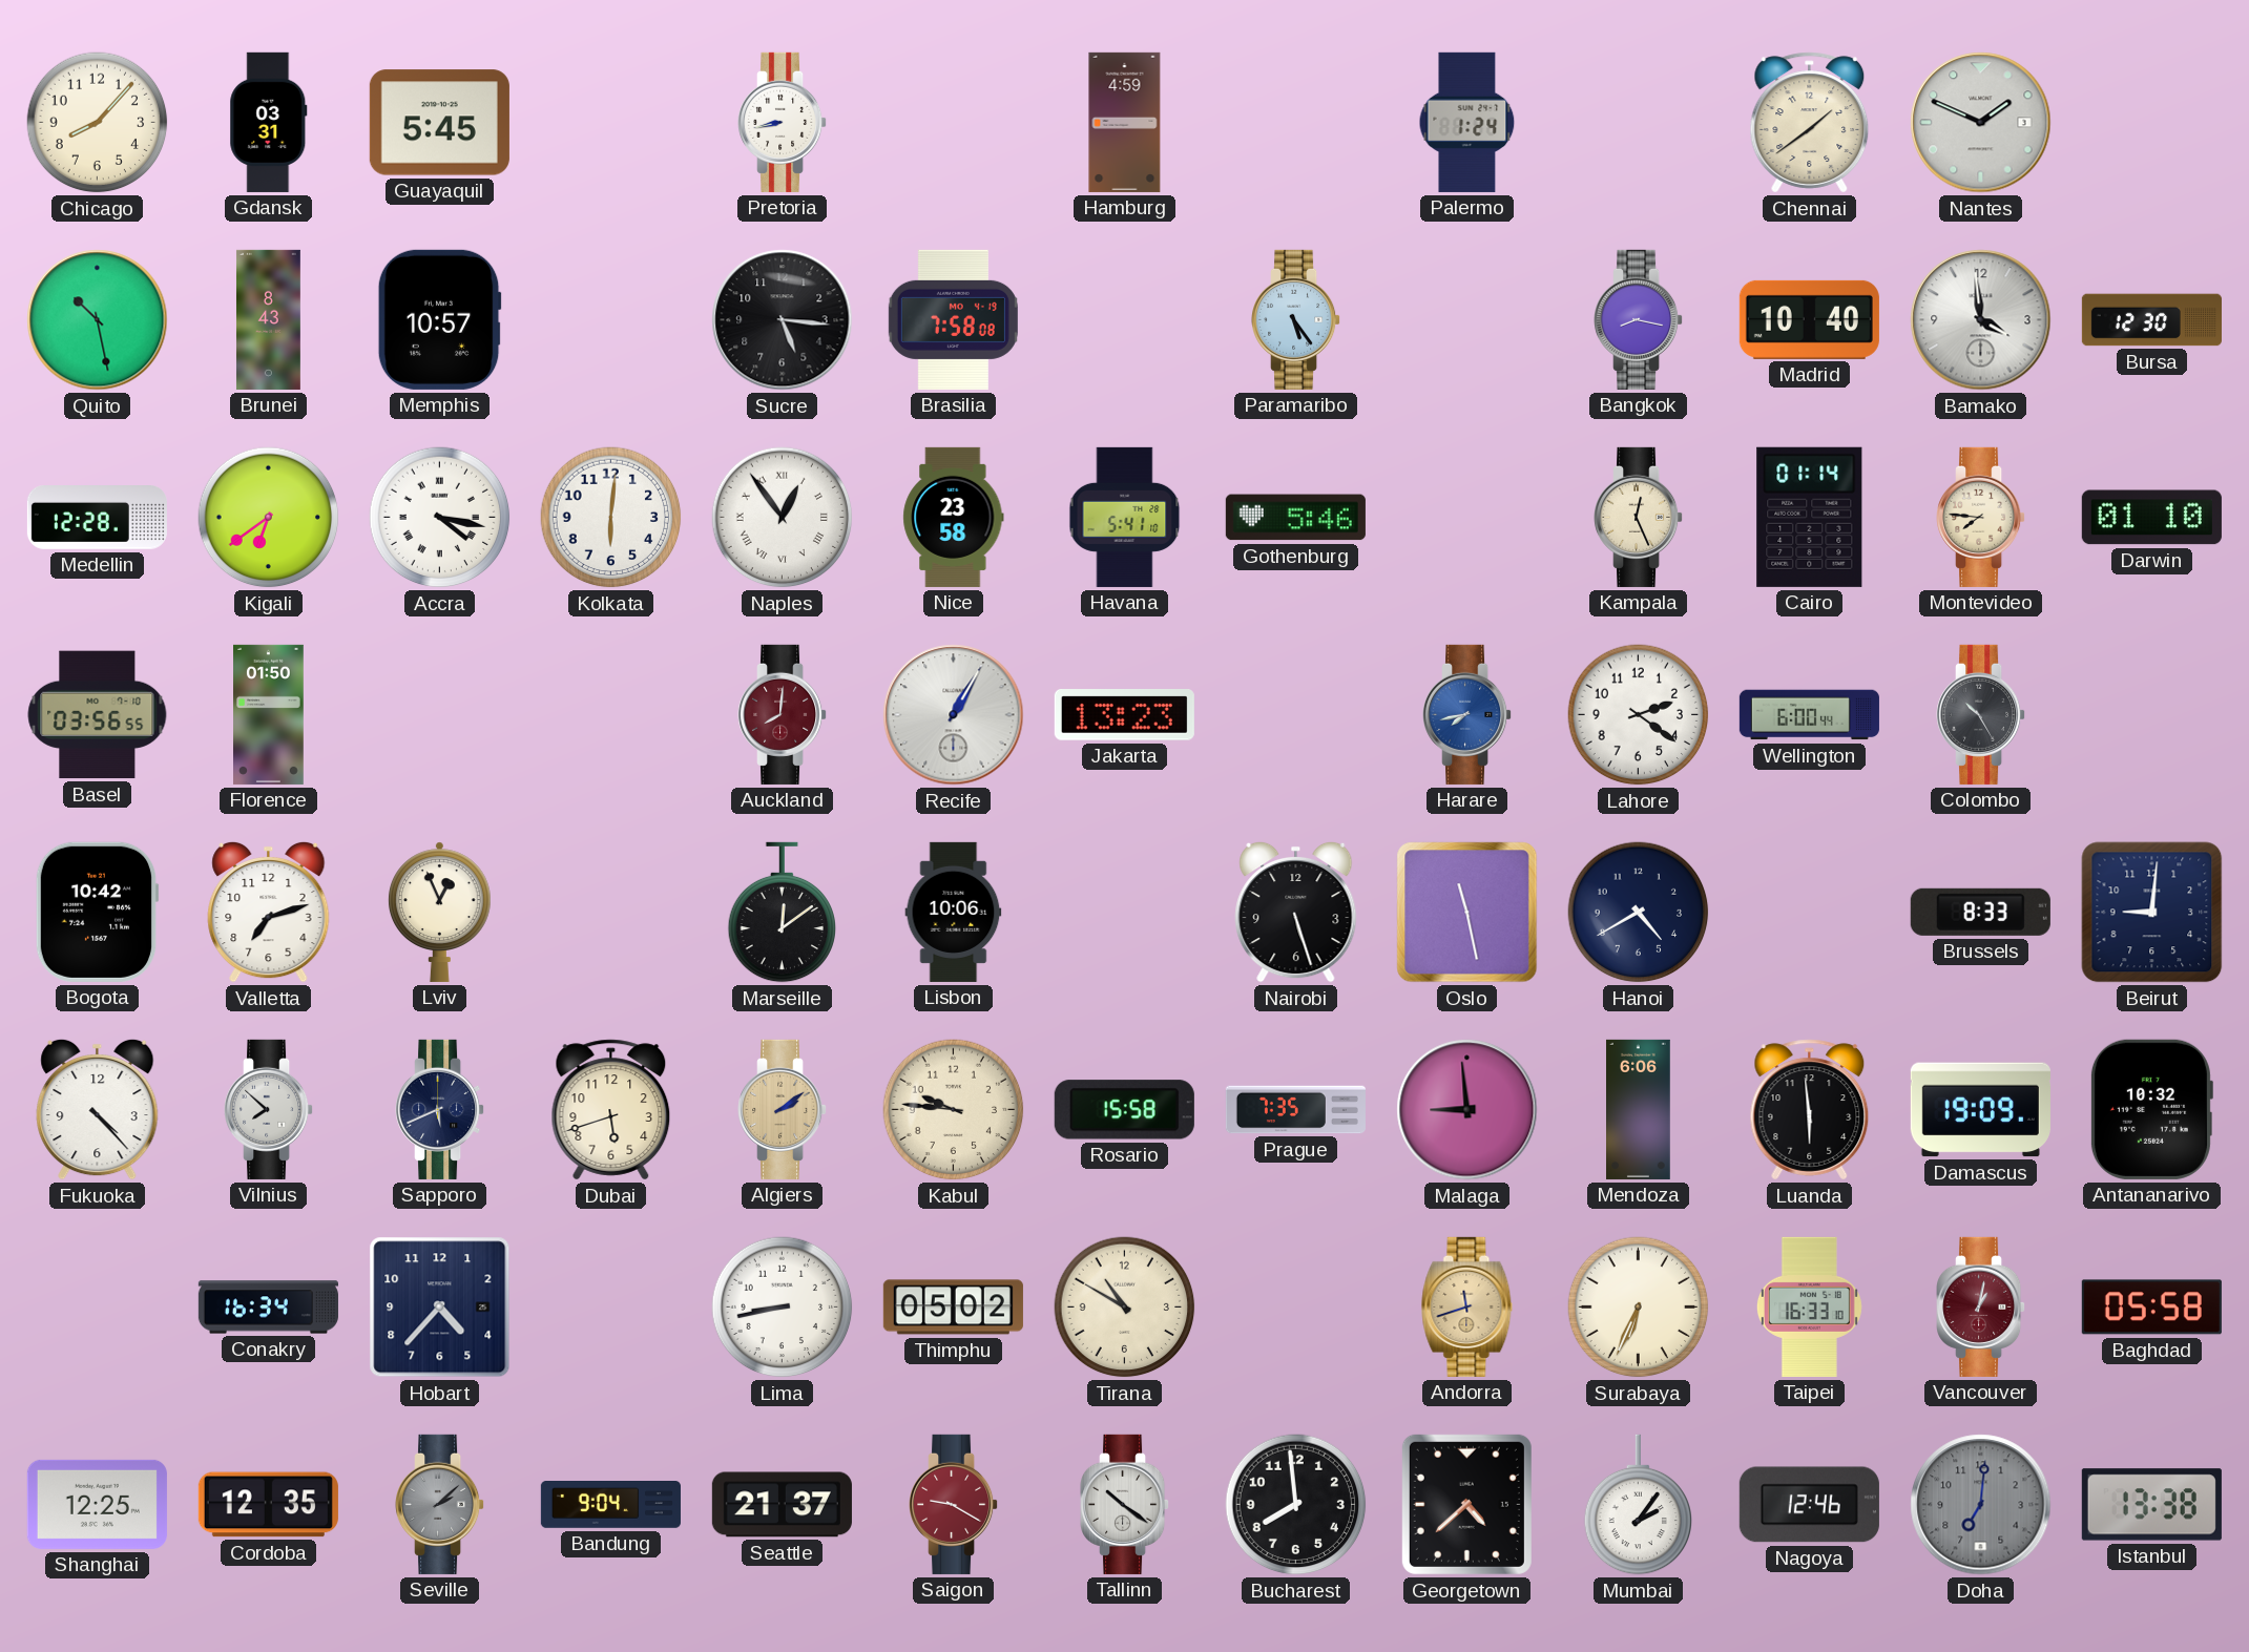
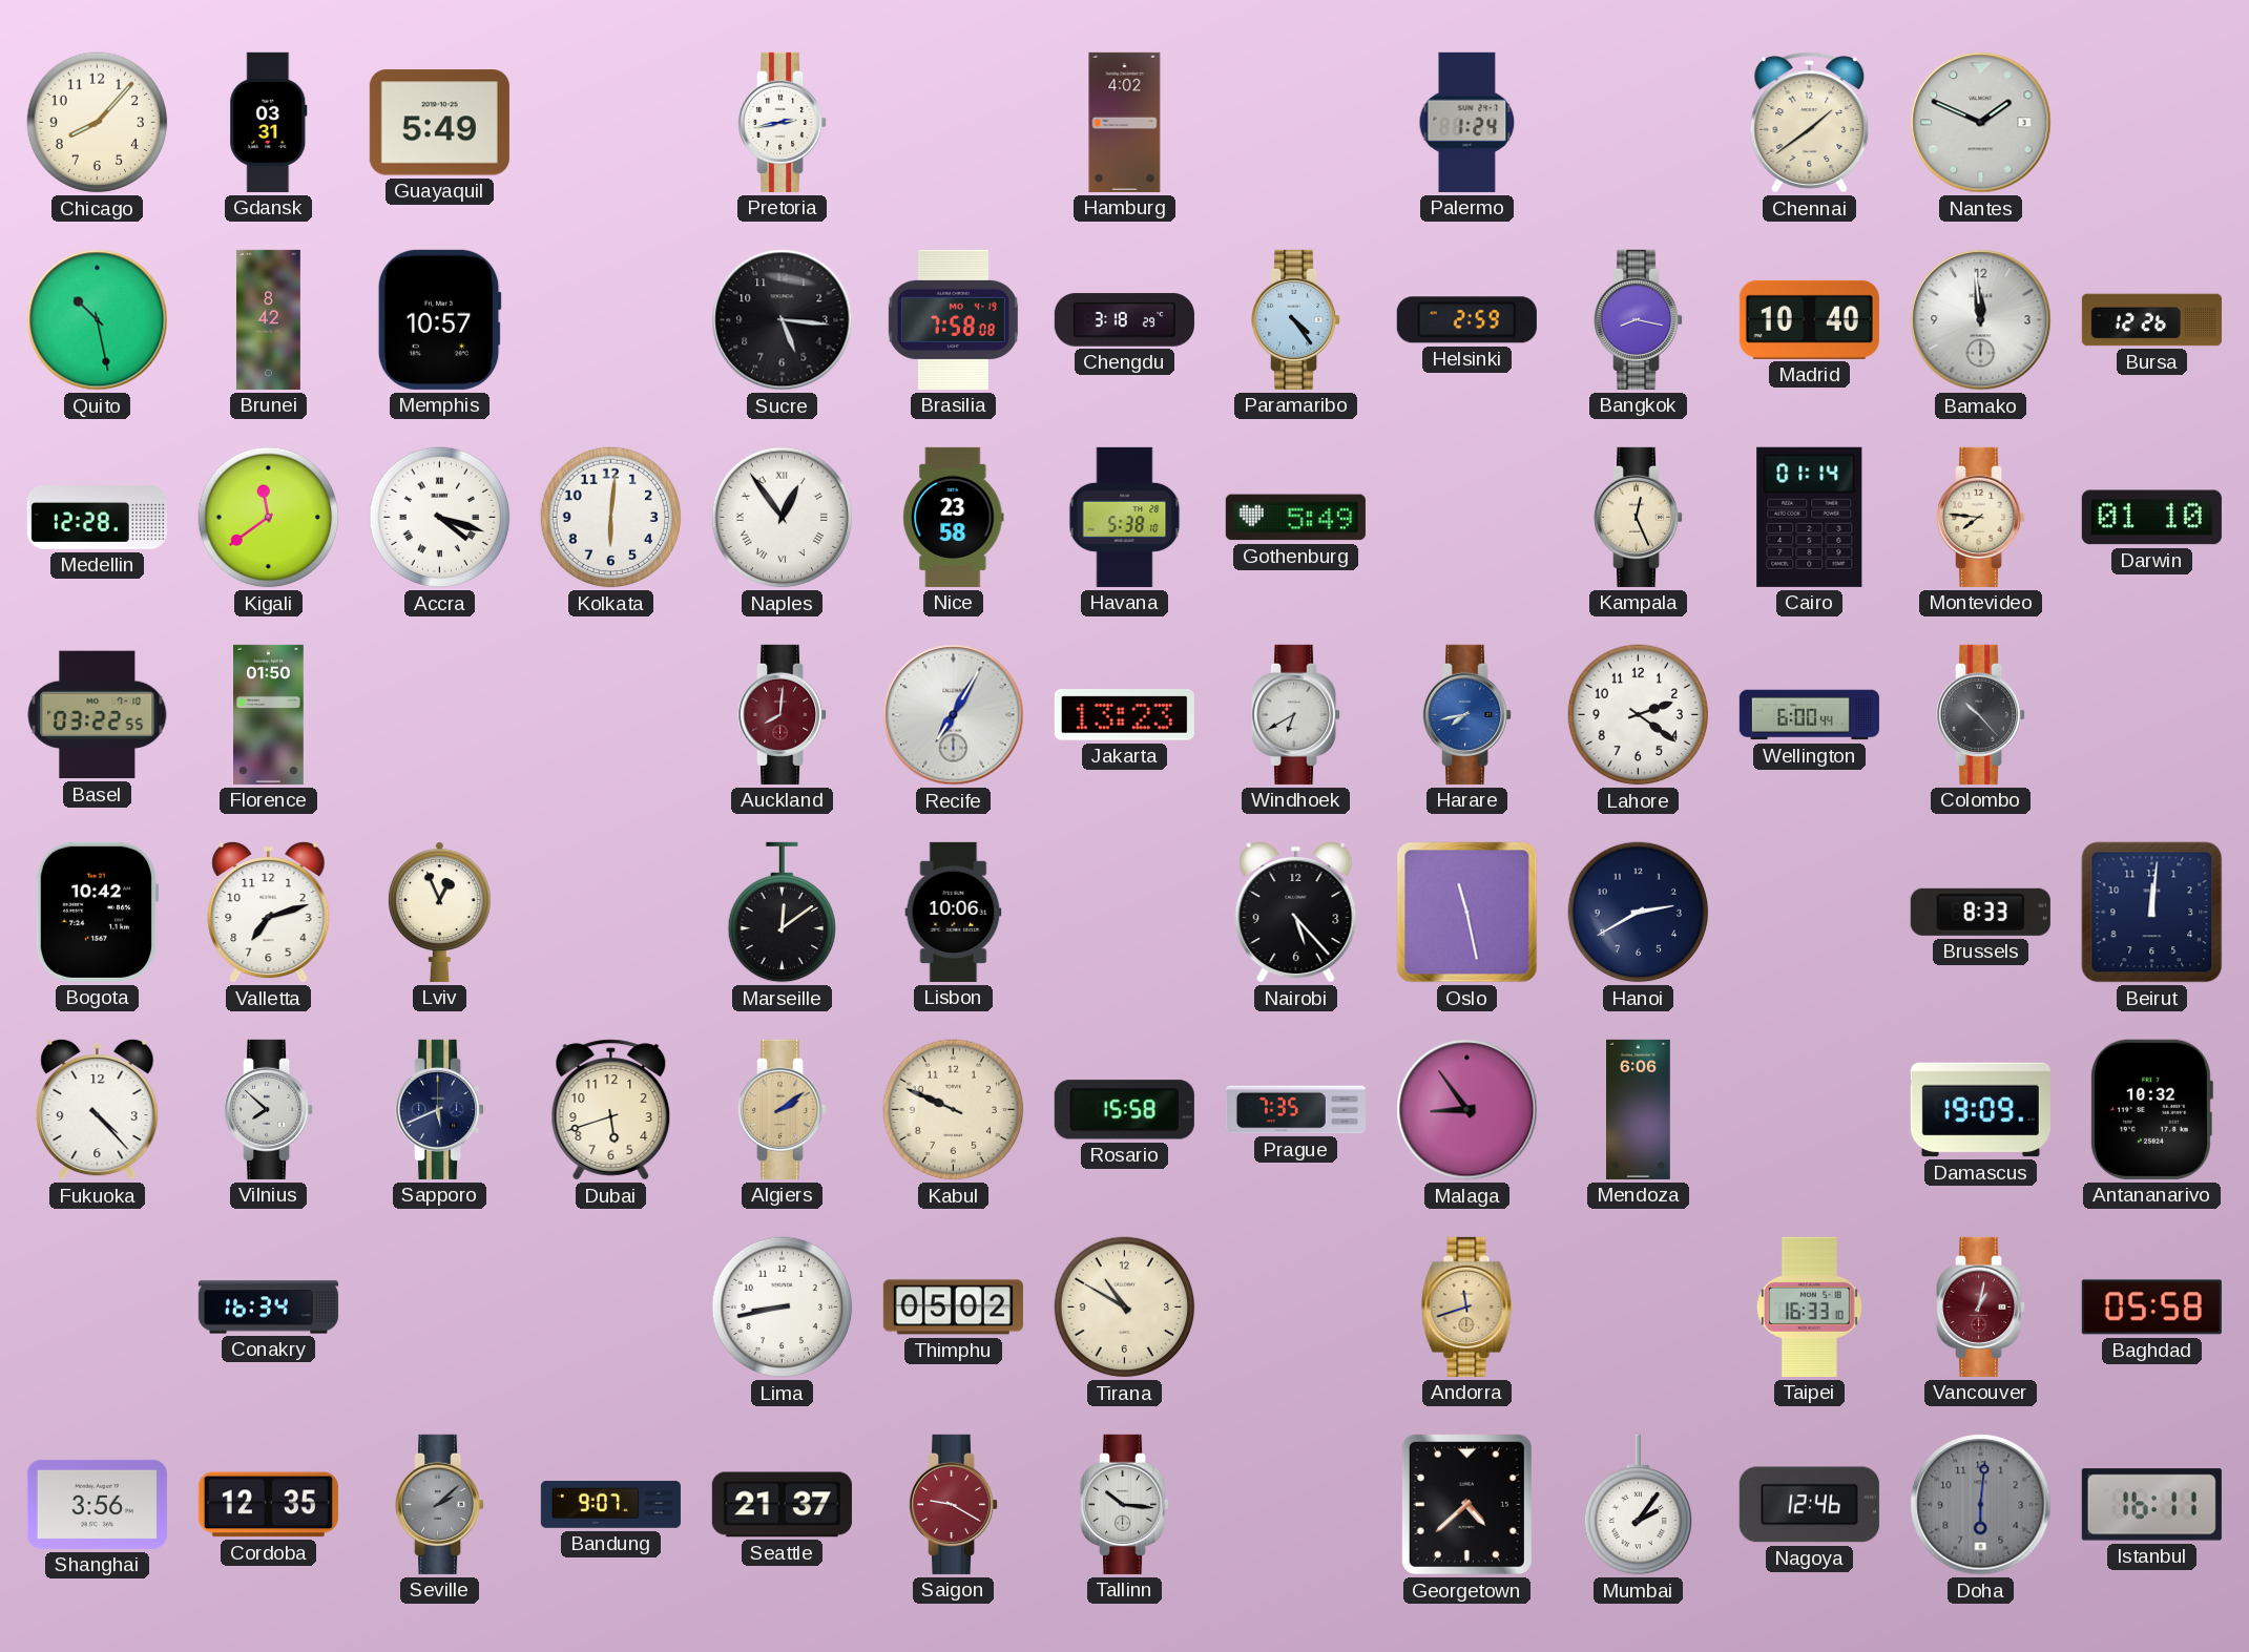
Guayaquil: 5:45 -> 5:49
Pretoria: 8:43 -> 2:43
Hamburg: 4:59 -> 4:02
Brunei: 8:43 -> 8:42
Chengdu: none -> 3:18
Paramaribo: 5:24 -> 4:24
Helsinki: none -> 2:59
Bamako: 3:59 -> 11:59
Bursa: 12:30 -> 12:26
Kigali: 6:39 -> 11:39
Accra: 4:17 -> 4:18
Havana: 5:41 -> 5:38
Gothenburg: 5:46 -> 5:49
Basel: 03:56 -> 03:22
Recife: 1:05 -> 7:05
Windhoek: none -> 6:40
Colombo: 10:25 -> 10:23
Nairobi: 5:27 -> 5:23
Hanoi: 4:40 -> 2:40
Beirut: 9:01 -> 12:01
Kabul: 9:46 -> 9:49
Malaga: 8:59 -> 8:54
Luanda: 5:59 -> none
Hobart: 4:37 -> none
Surabaya: 6:34 -> none
Shanghai: 12:25 -> 3:56
Bandung: 9:04 -> 9:07
Tallinn: 10:21 -> 10:16
Bucharest: 7:59 -> none
Doha: 7:01 -> 6:01
Istanbul: 13:38 -> 16:11
